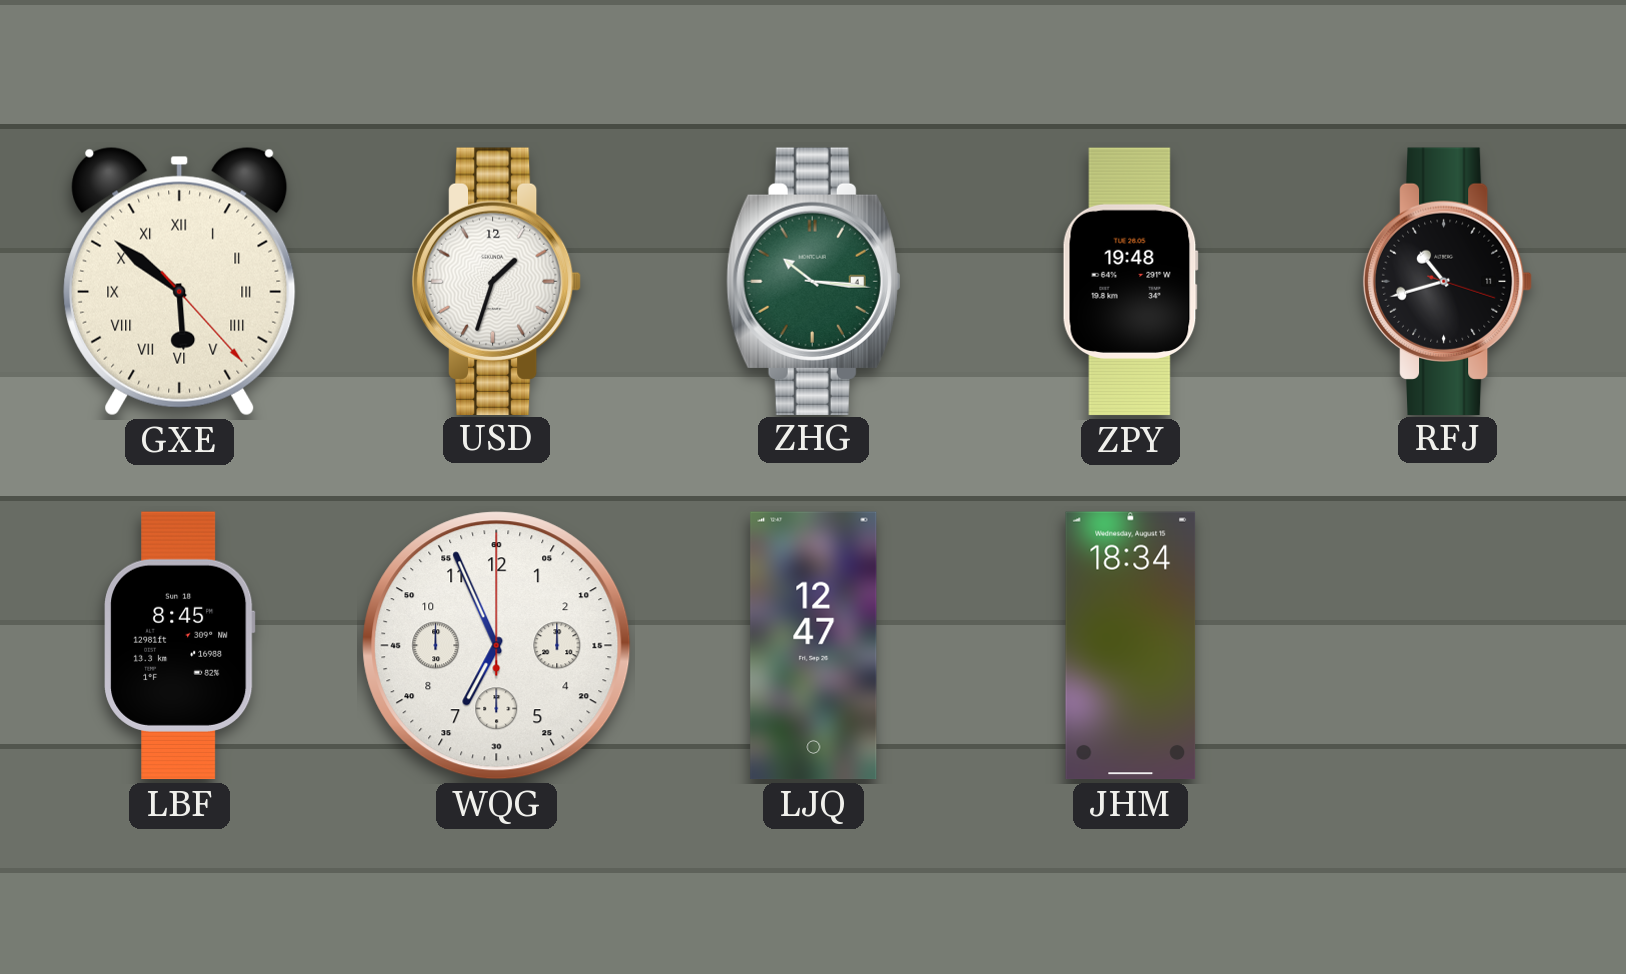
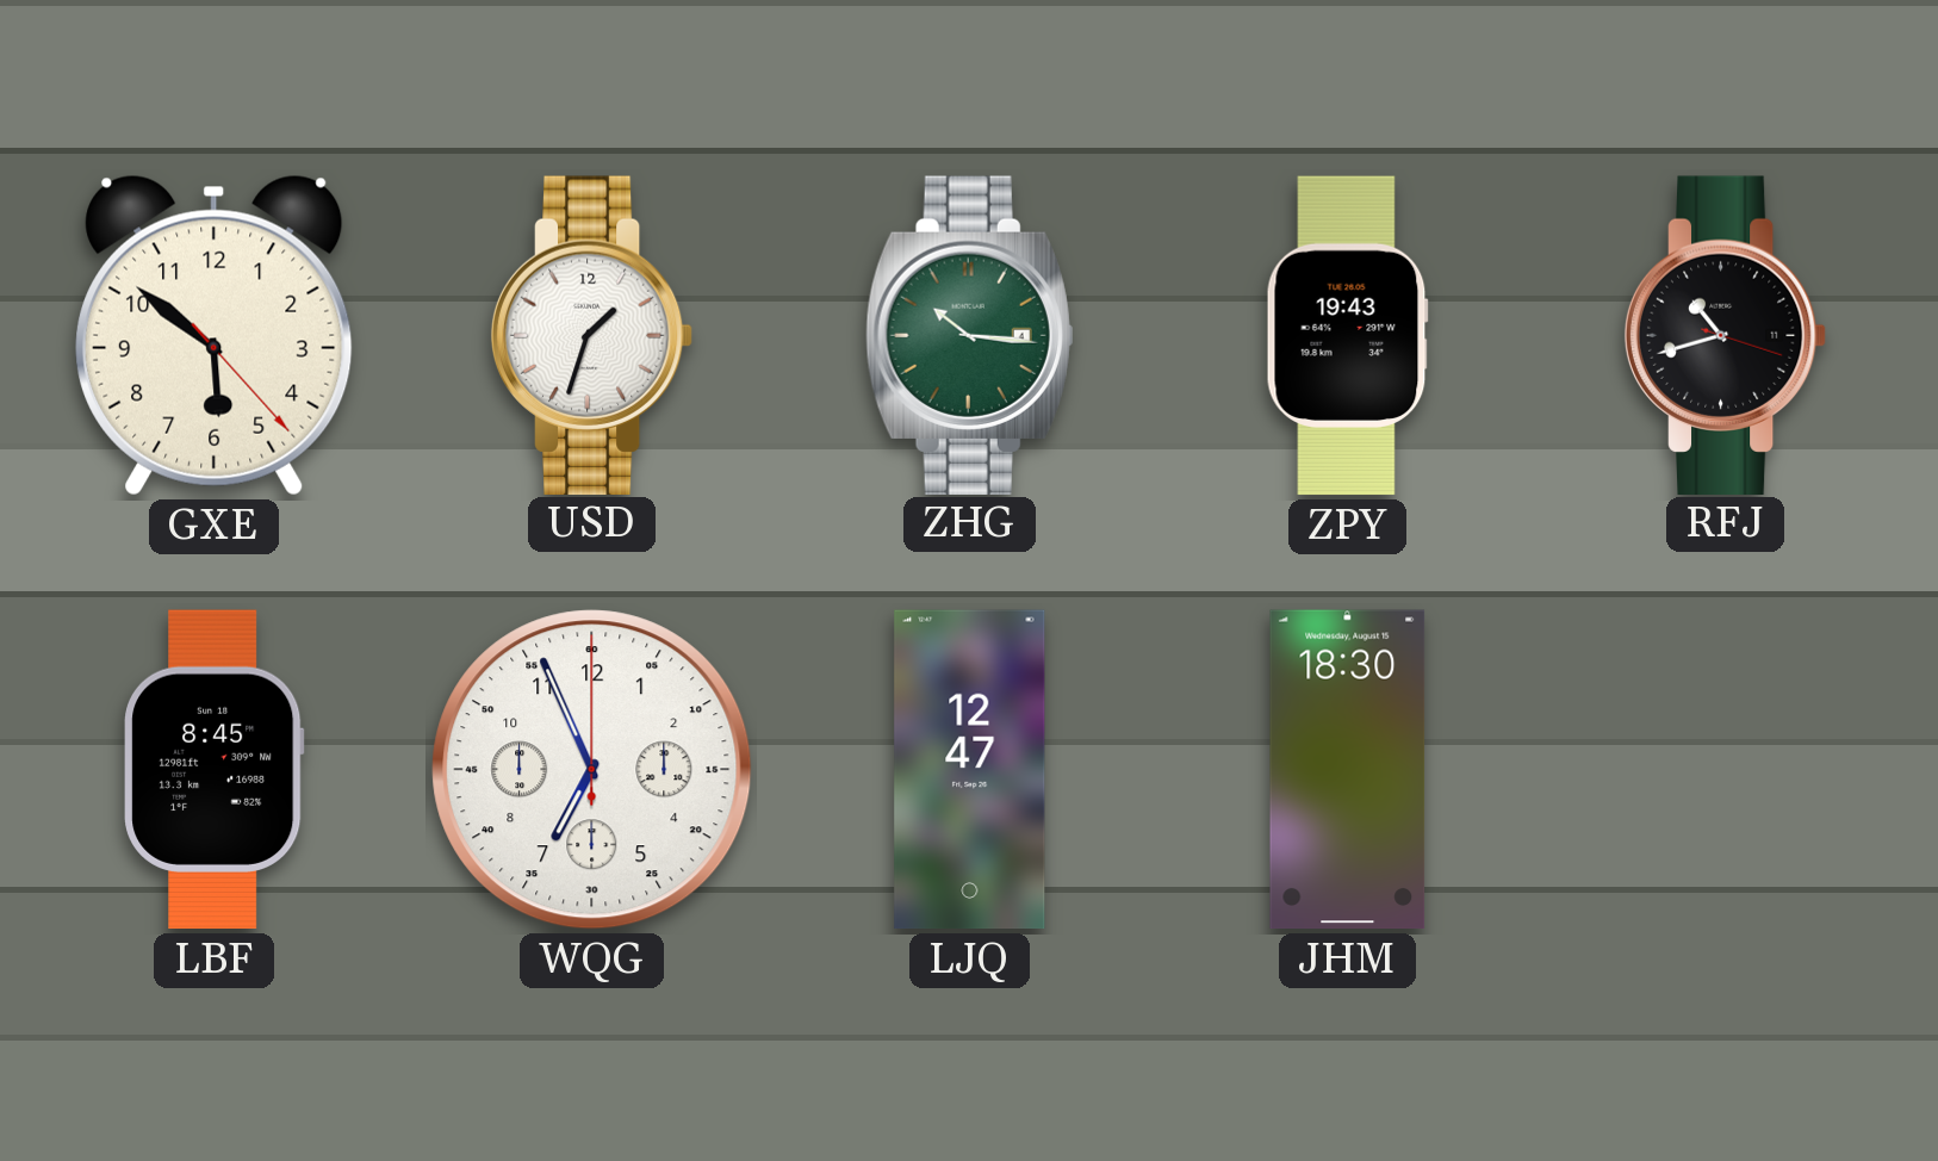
GXE numerals: Roman -> Arabic
ZPY: 19:48 -> 19:43
JHM: 18:34 -> 18:30
